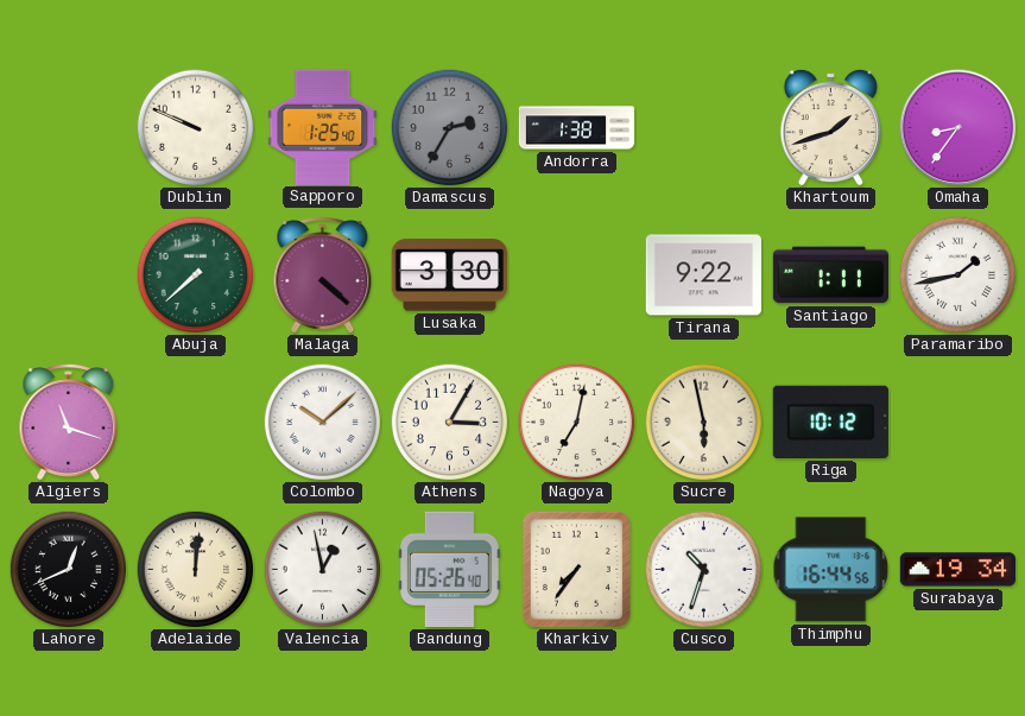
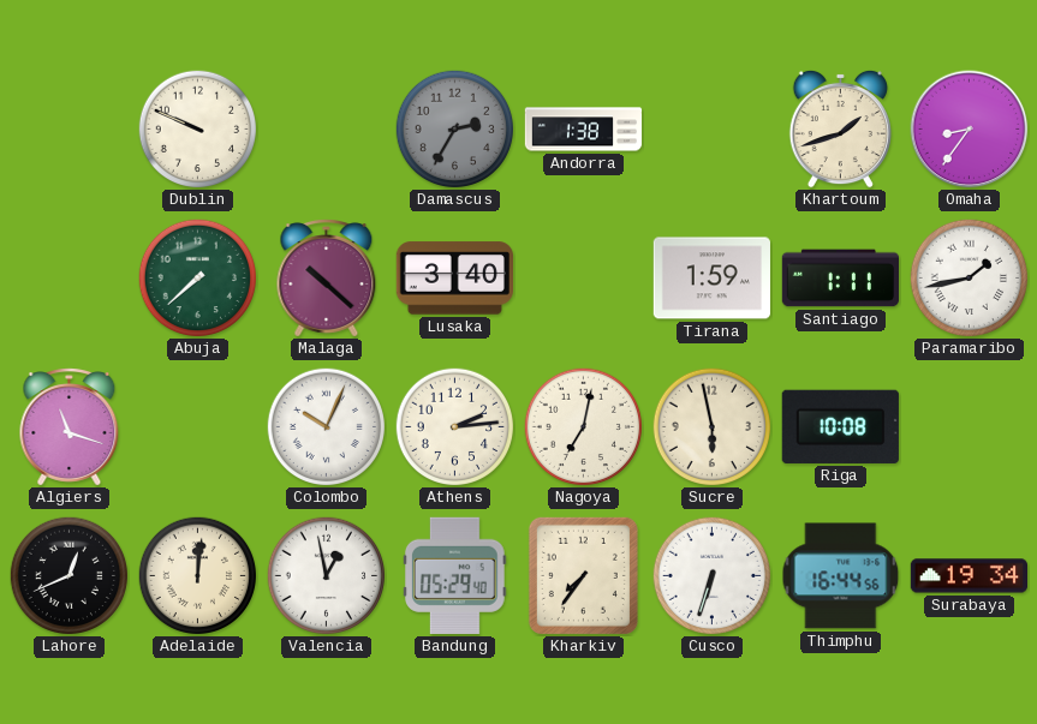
Sapporo: 1:25 -> none
Malaga: 4:22 -> 10:22
Lusaka: 3:30 -> 3:40
Tirana: 9:22 -> 1:59
Colombo: 10:08 -> 10:04
Athens: 3:05 -> 2:14
Riga: 10:12 -> 10:08
Bandung: 05:26 -> 05:29
Cusco: 10:33 -> 6:33
